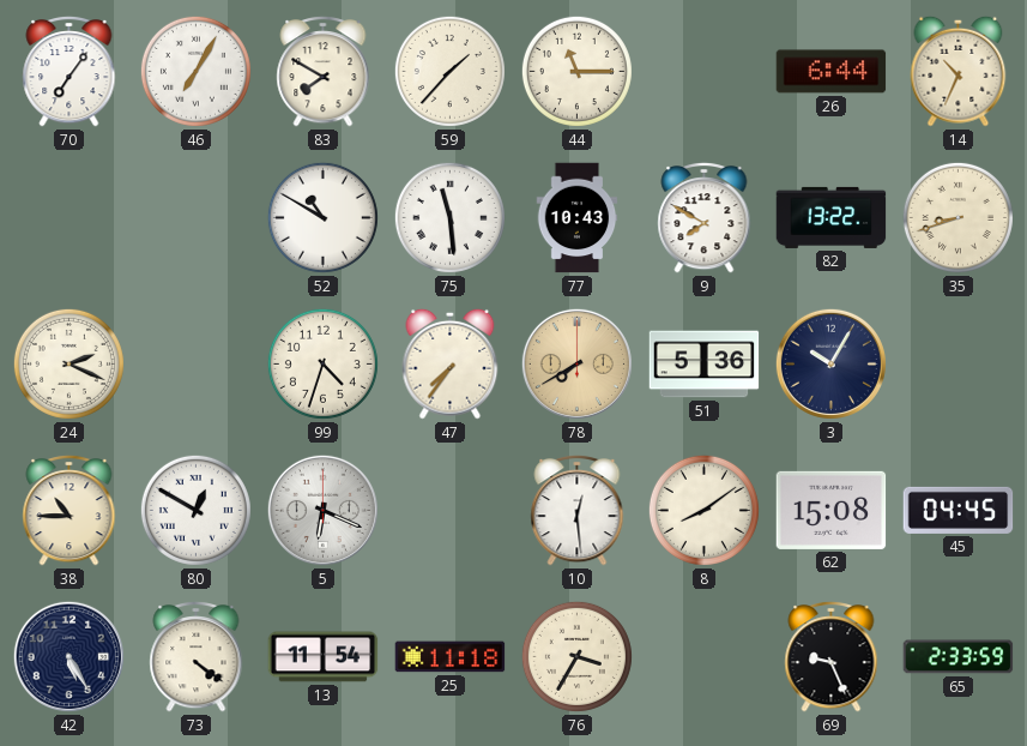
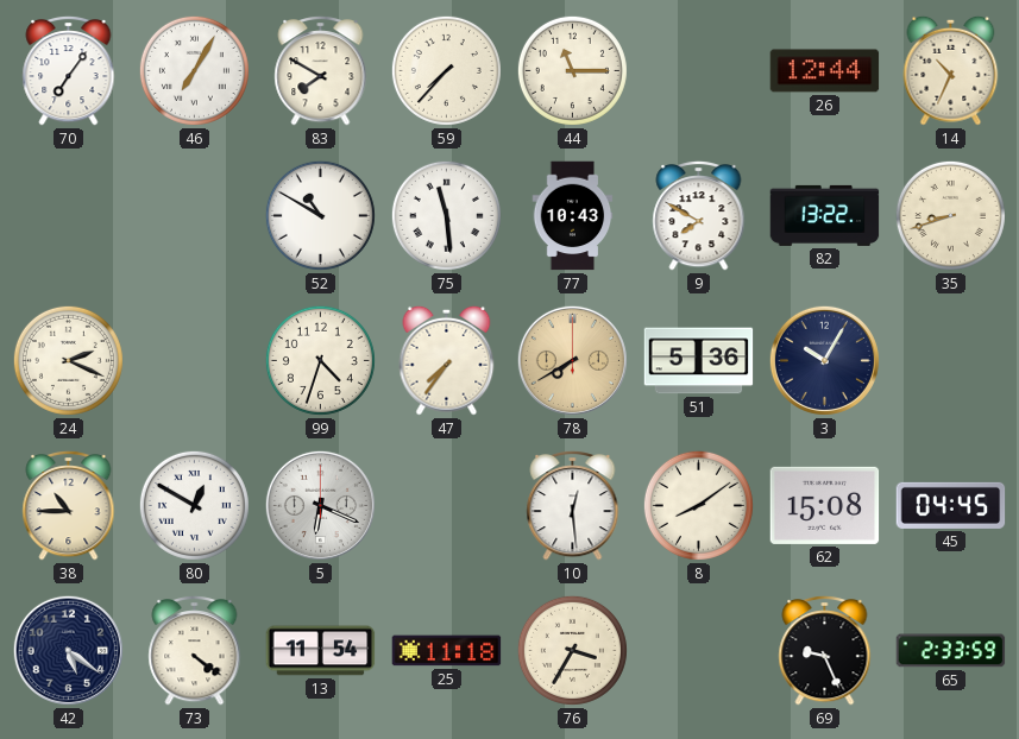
59: 1:37 -> 7:37
26: 6:44 -> 12:44
42: 5:25 -> 5:21
